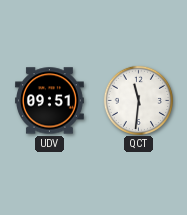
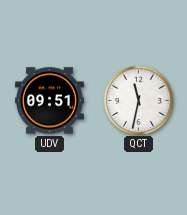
QCT: 11:31 -> 11:32
